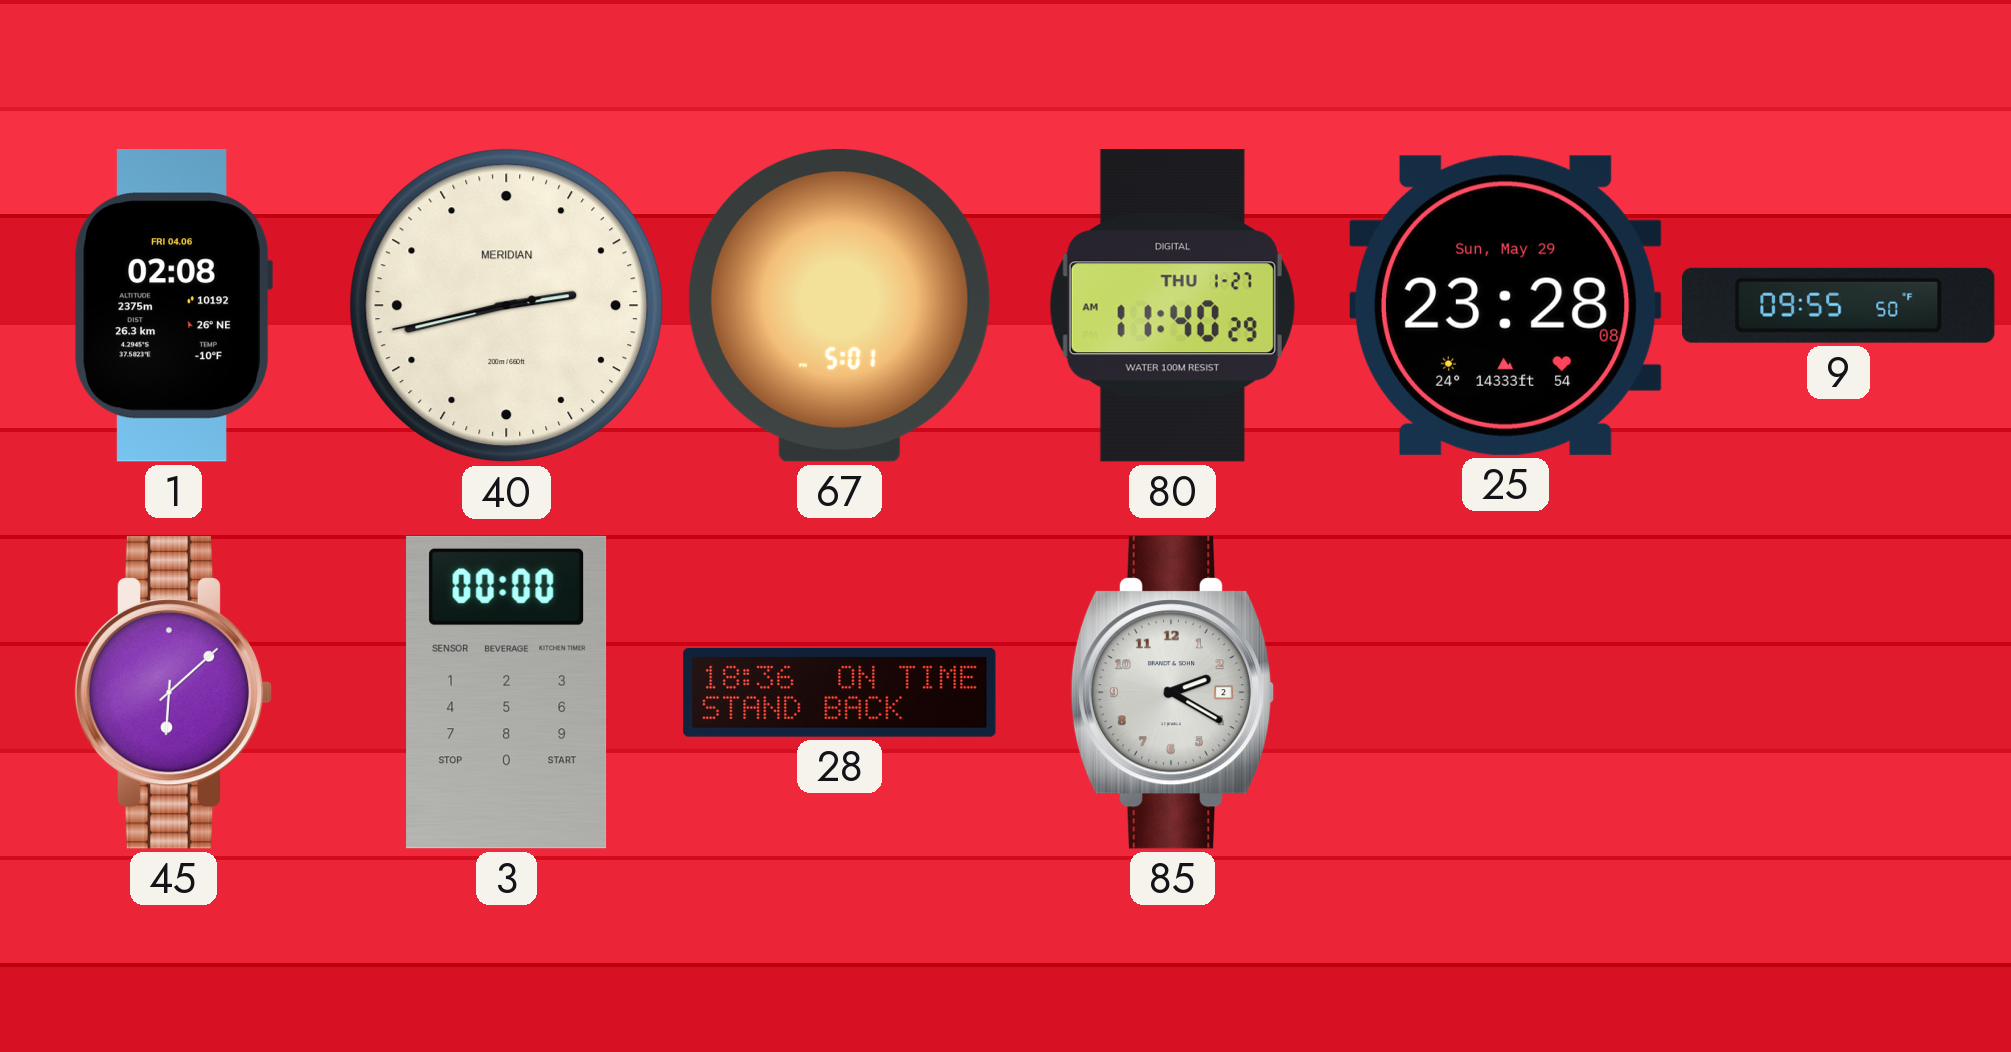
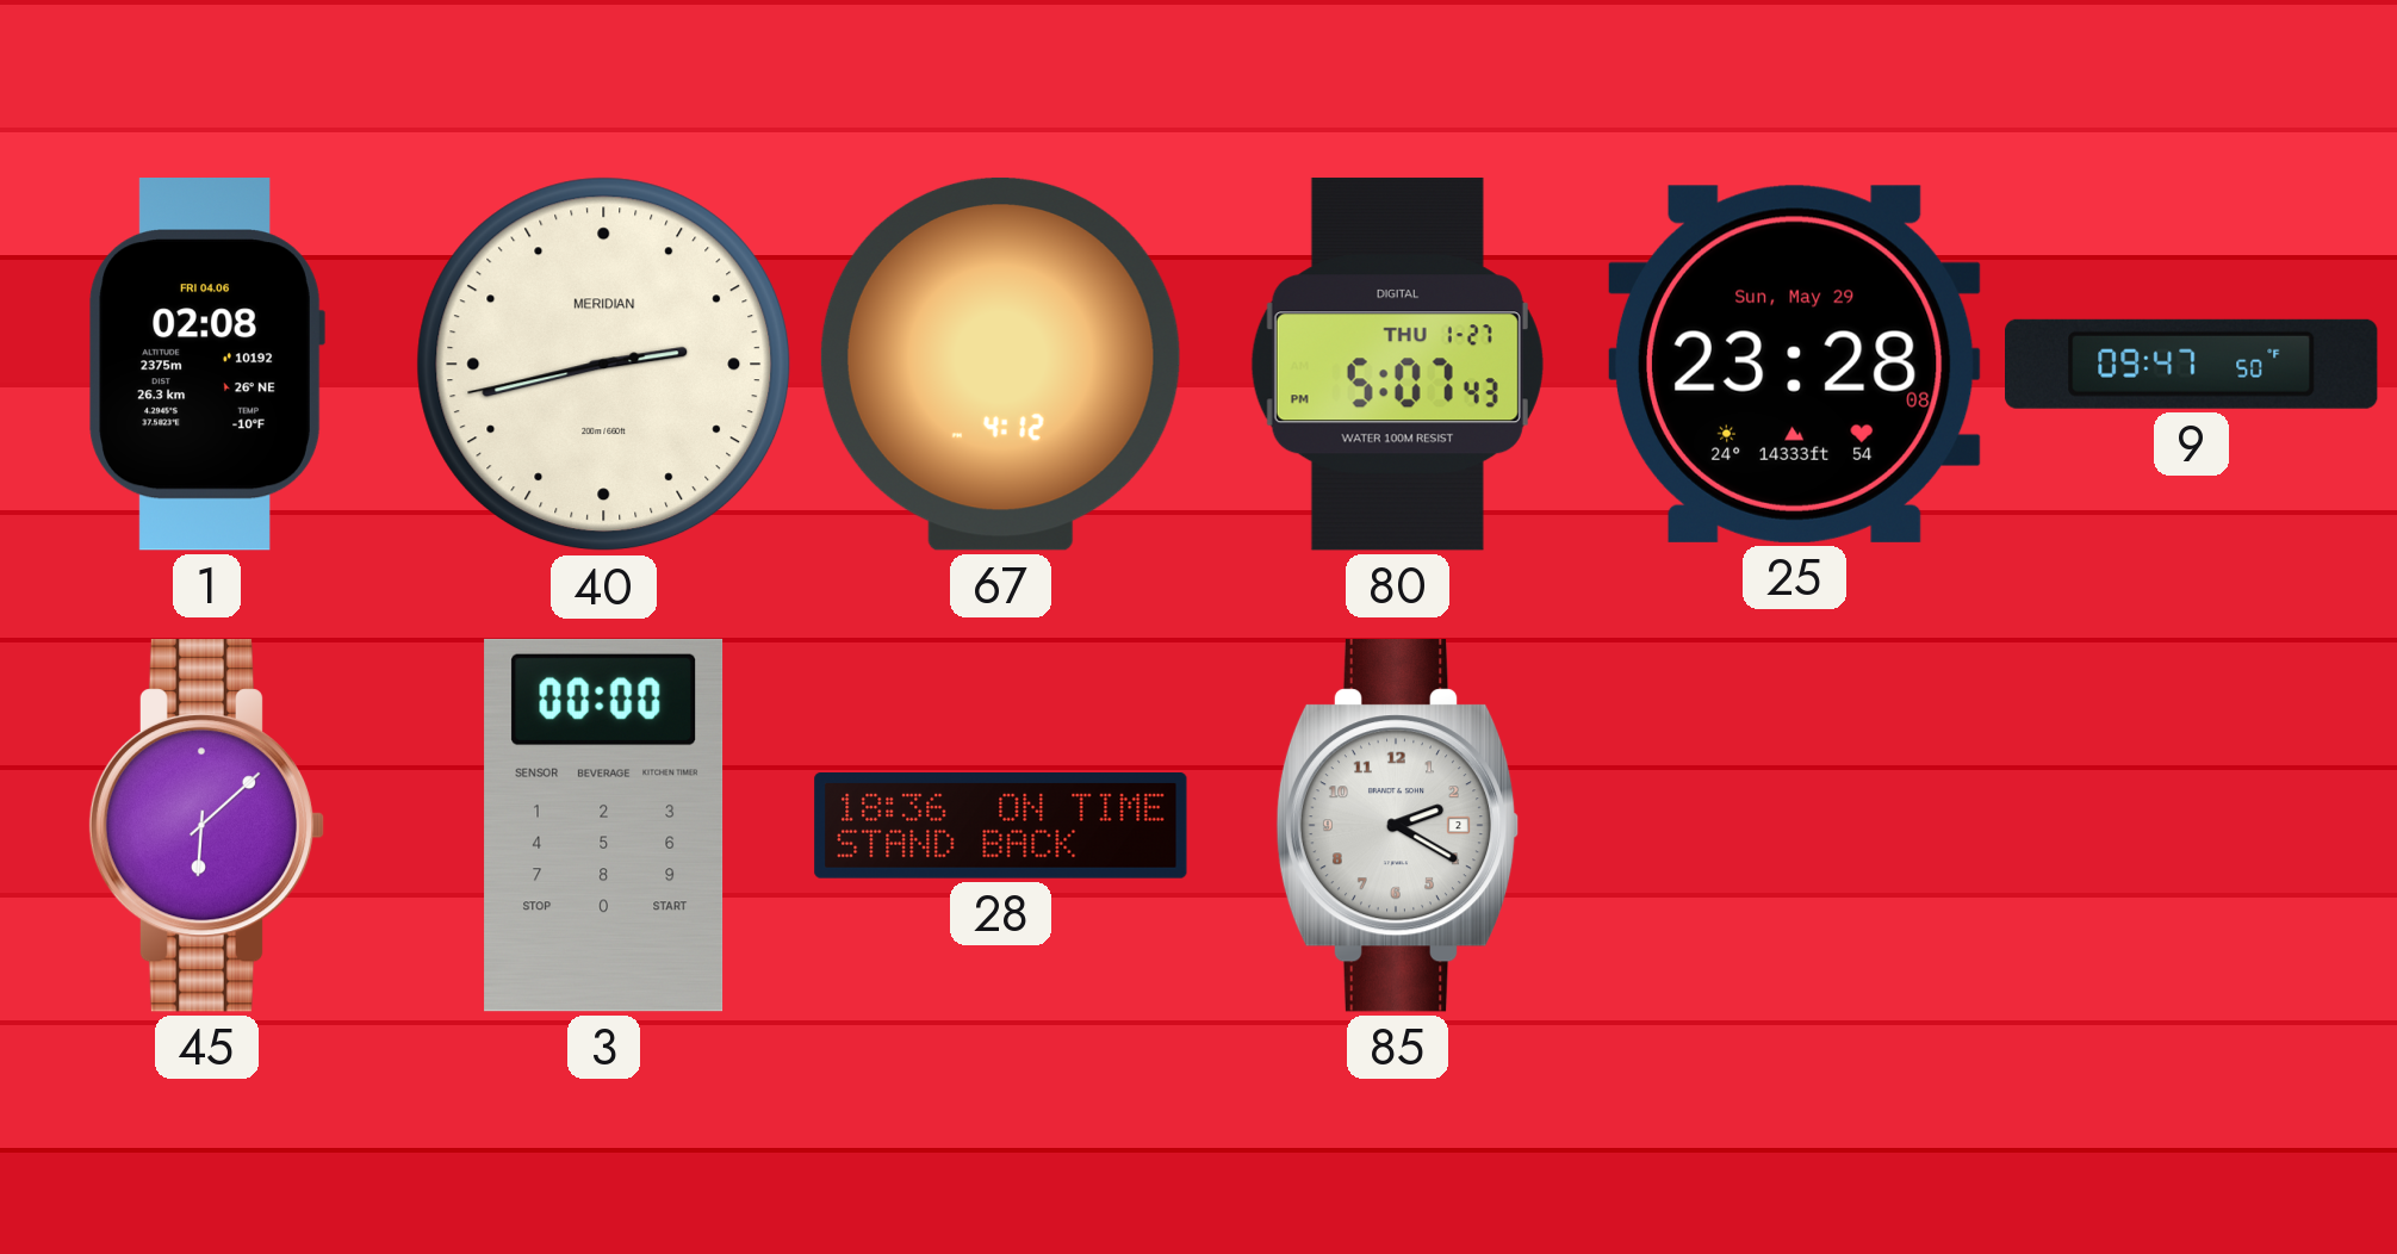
67: 5:01 -> 4:12
80: 11:40 -> 5:07
9: 09:55 -> 09:47
